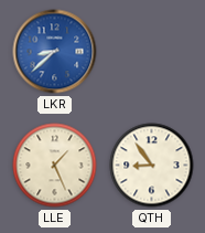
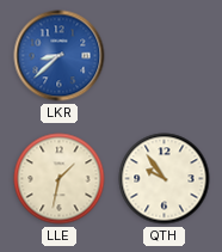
LLE: 1:26 -> 1:32
QTH: 8:54 -> 9:54
